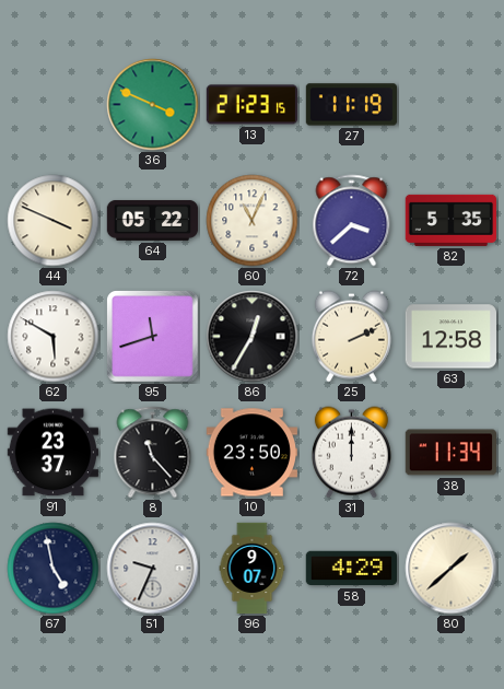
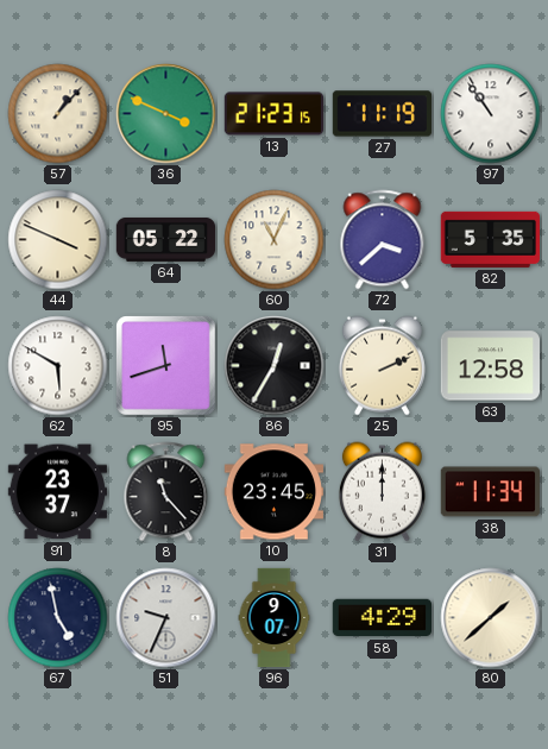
57: none -> 1:07
97: none -> 10:54
10: 23:50 -> 23:45
